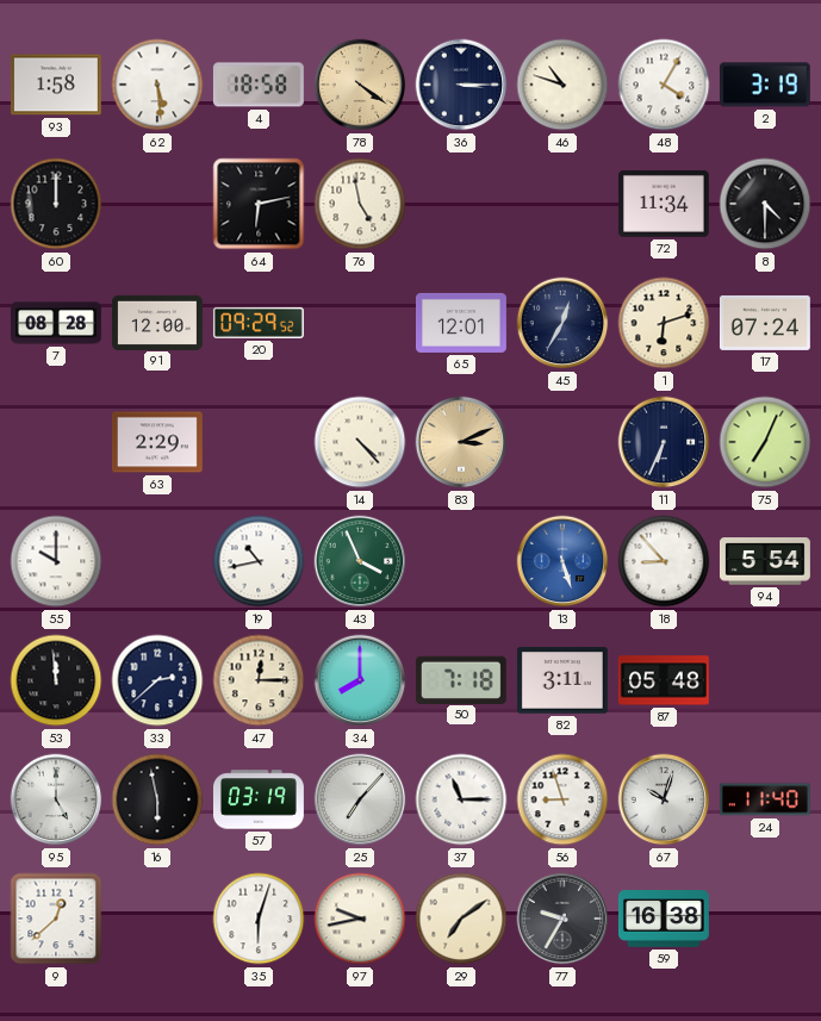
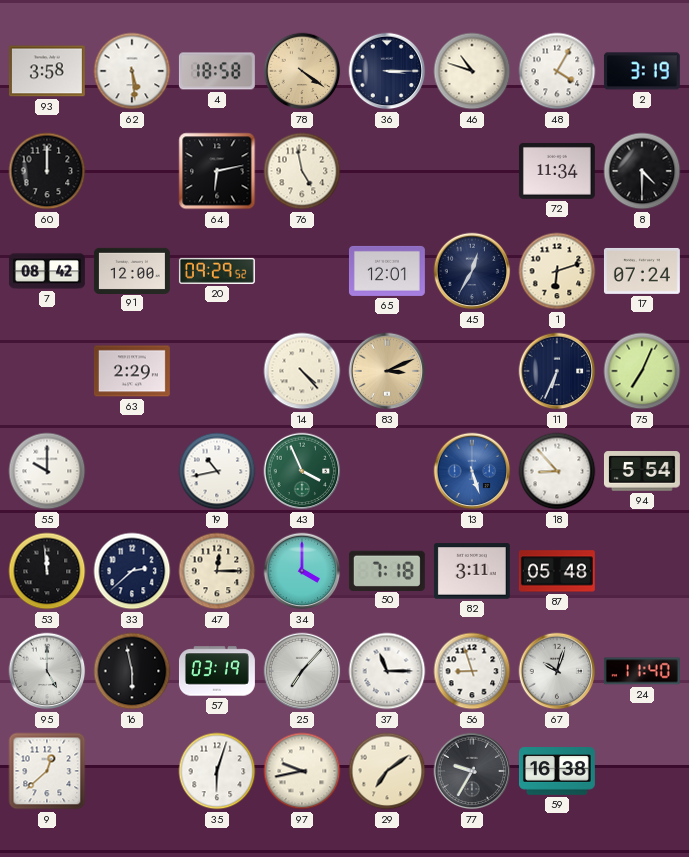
93: 1:58 -> 3:58
7: 08:28 -> 08:42
34: 8:00 -> 4:00
